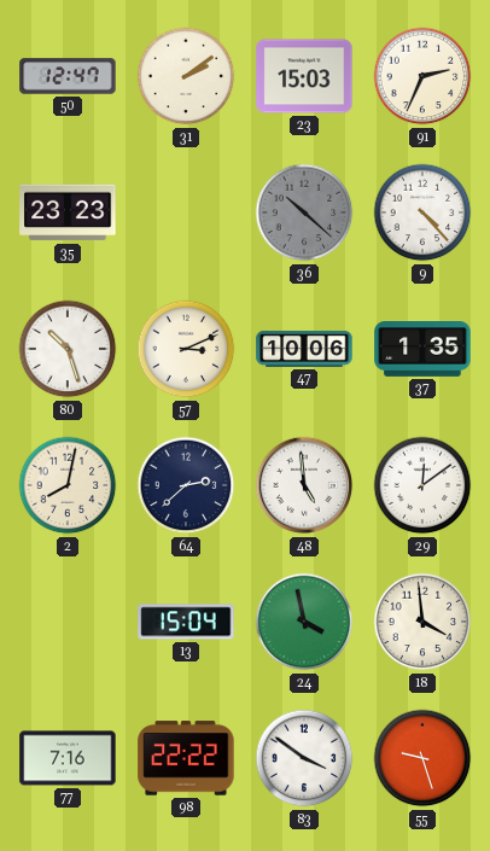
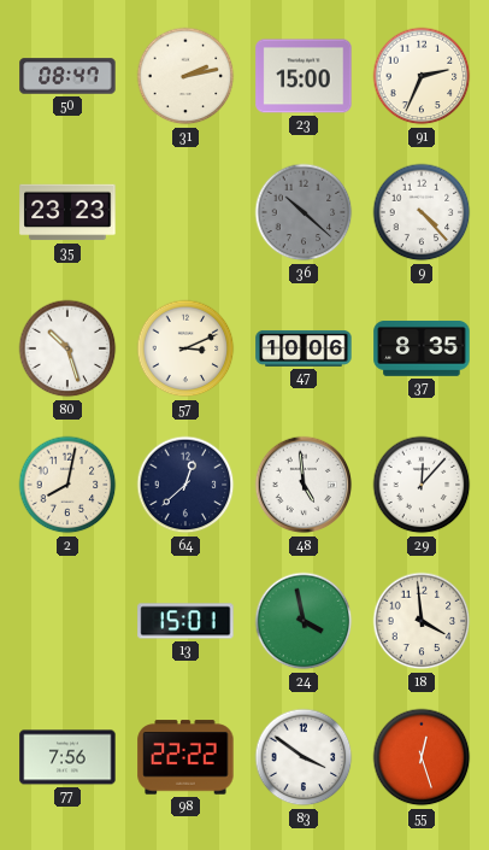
50: 12:47 -> 08:47
31: 2:09 -> 2:13
23: 15:03 -> 15:00
37: 1:35 -> 8:35
64: 2:38 -> 12:38
29: 12:09 -> 12:07
13: 15:04 -> 15:01
77: 7:16 -> 7:56
55: 9:27 -> 12:27
